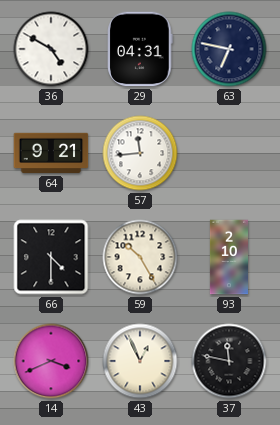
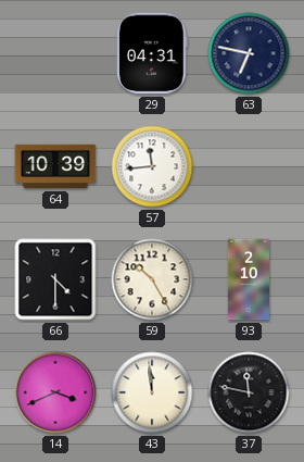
36: 4:50 -> none
64: 9:21 -> 10:39
43: 12:56 -> 11:59
